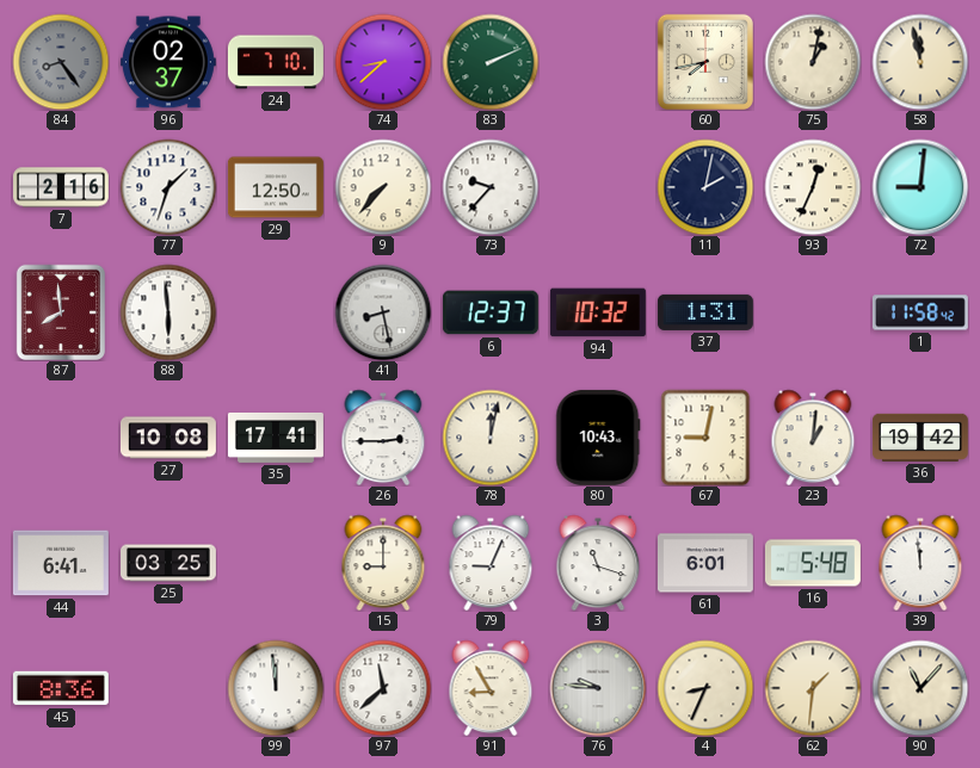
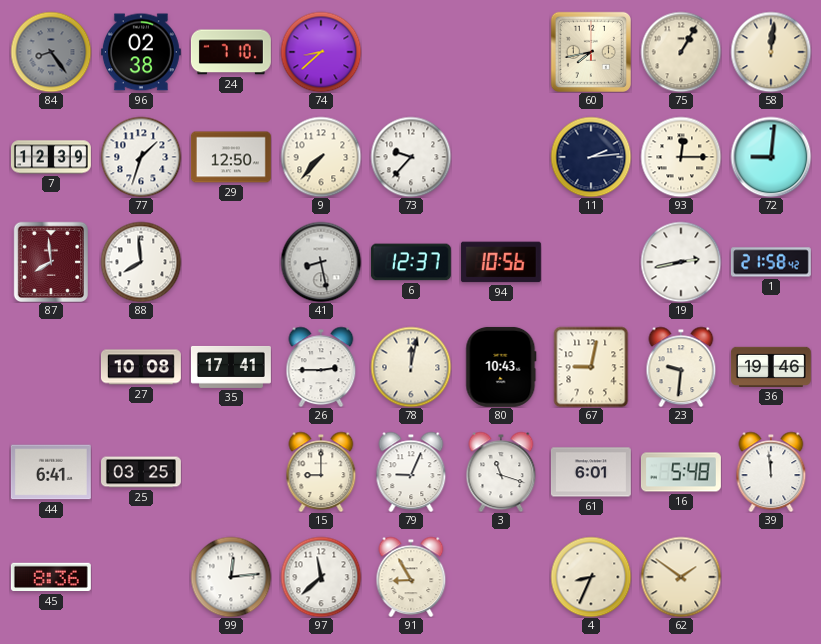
96: 02:37 -> 02:38
83: 2:11 -> none
75: 1:02 -> 1:05
58: 11:58 -> 12:01
7: 2:16 -> 12:39
11: 2:02 -> 2:14
93: 12:34 -> 12:15
88: 5:59 -> 7:59
94: 10:32 -> 10:56
37: 1:31 -> none
19: none -> 2:43
1: 11:58 -> 21:58
23: 1:01 -> 9:31
36: 19:42 -> 19:46
99: 11:59 -> 12:14
76: 9:46 -> none
62: 1:31 -> 1:51
90: 11:07 -> none
